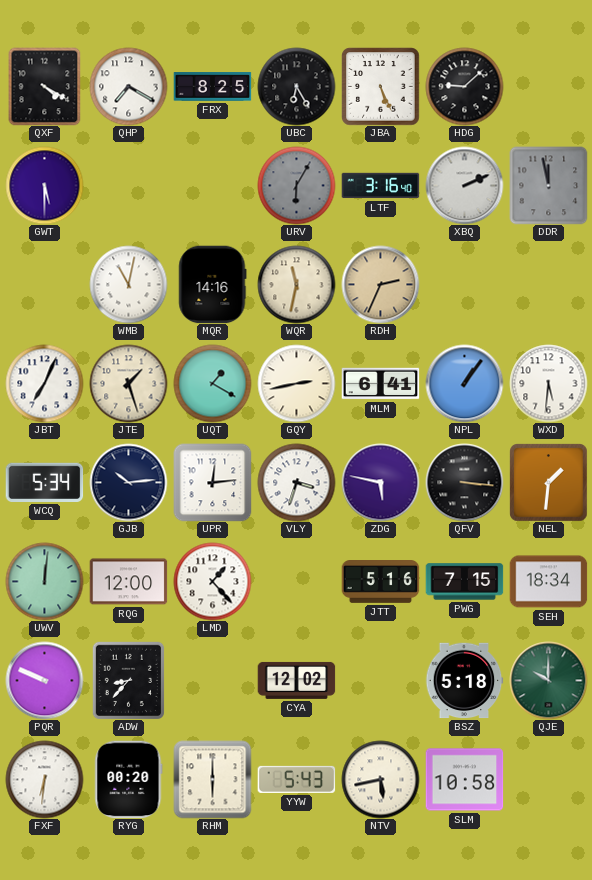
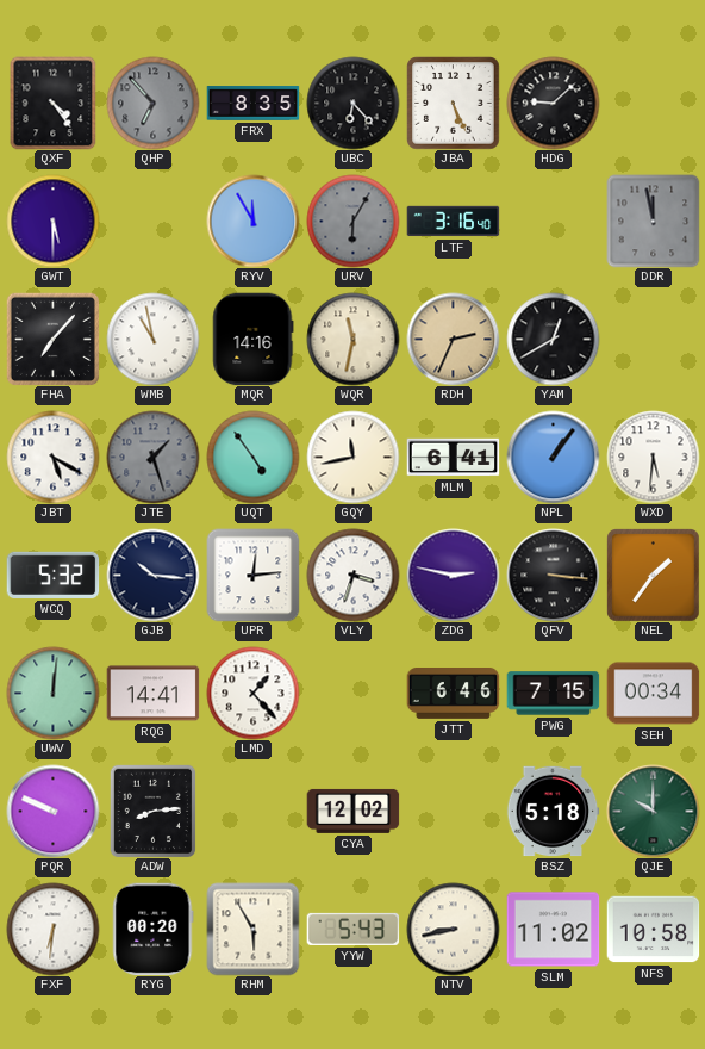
QXF: 4:20 -> 4:24
QHP: 7:20 -> 6:53
QHP dial: white -> grey
FRX: 8:25 -> 8:35
UBC: 6:25 -> 6:23
RYV: none -> 11:55
XBQ: 2:11 -> none
FHA: none -> 7:07
WMB: 11:02 -> 10:58
YAM: none -> 12:40
JBT: 7:04 -> 5:20
JTE dial: cream -> grey
UQT: 1:20 -> 4:54
GQY: 2:43 -> 11:43
WCQ: 5:34 -> 5:32
GJB: 10:14 -> 10:16
ZDG: 5:47 -> 2:47
NEL: 1:31 -> 1:36
RQG: 12:00 -> 14:41
JTT: 5:16 -> 6:46
SEH: 18:34 -> 00:34
ADW: 8:37 -> 8:14
RHM: 6:00 -> 5:55
NTV: 5:43 -> 8:43
SLM: 10:58 -> 11:02
NFS: none -> 10:58
